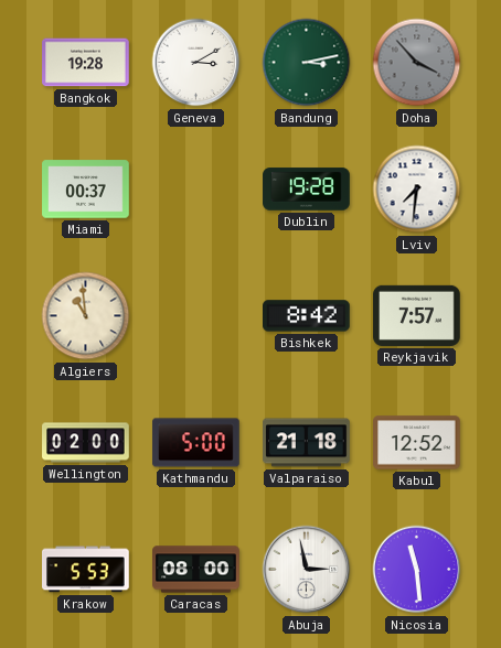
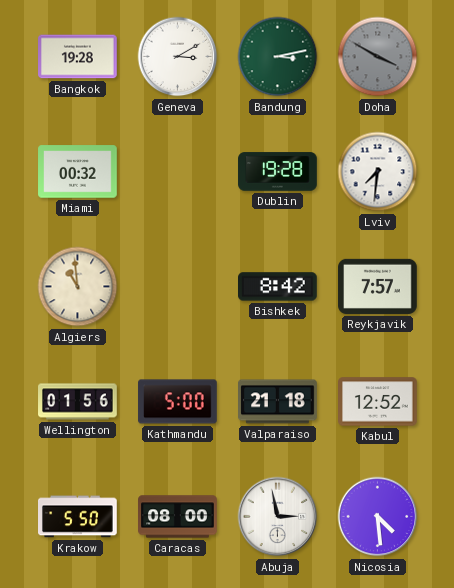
Doha: 3:53 -> 3:50
Miami: 00:37 -> 00:32
Wellington: 02:00 -> 01:56
Krakow: 5:53 -> 5:50
Nicosia: 11:29 -> 4:29
